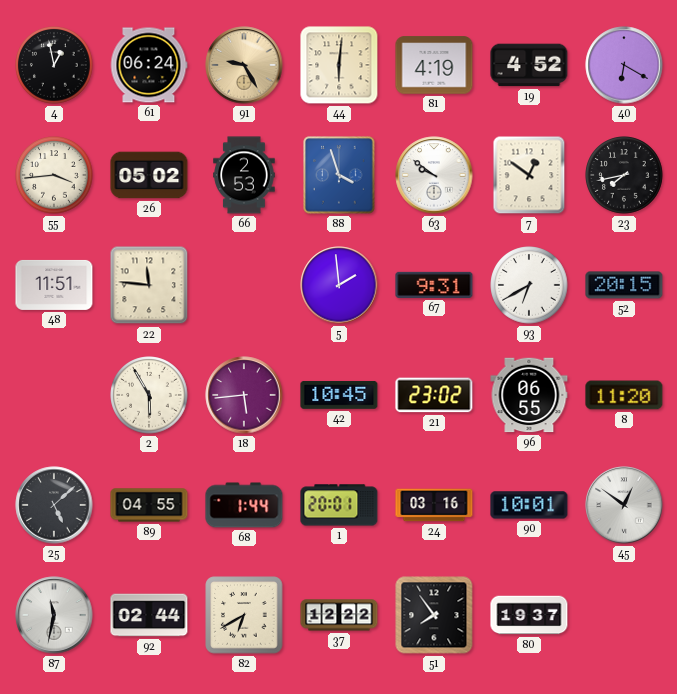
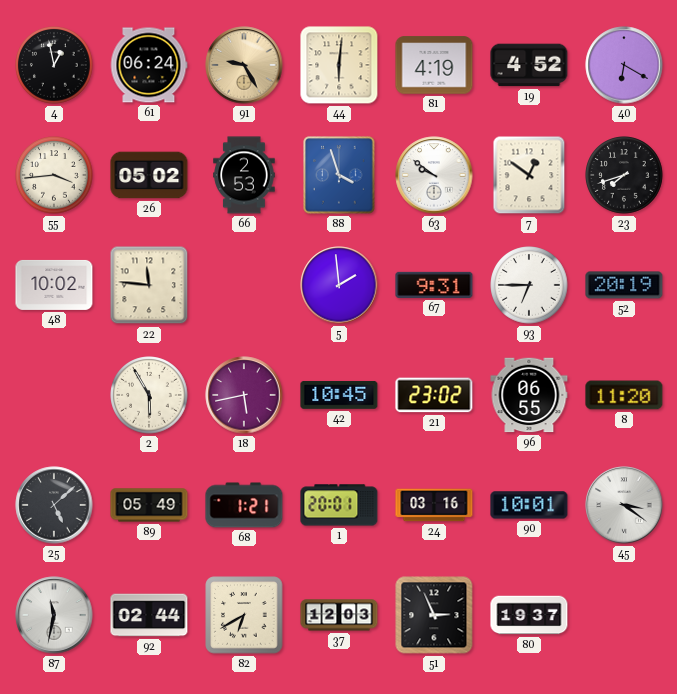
23: 7:43 -> 7:42
48: 11:51 -> 10:02
93: 6:40 -> 6:45
52: 20:15 -> 20:19
18: 5:44 -> 5:43
89: 04:55 -> 05:49
68: 1:44 -> 1:21
45: 12:51 -> 3:21
37: 12:22 -> 12:03
51: 7:54 -> 2:56
